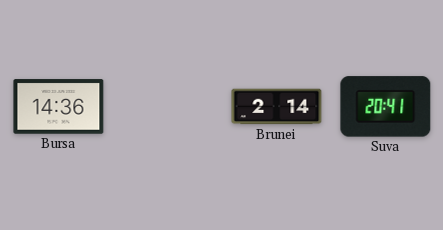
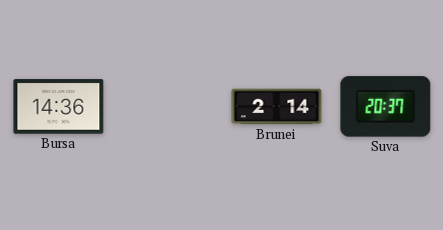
Suva: 20:41 -> 20:37
